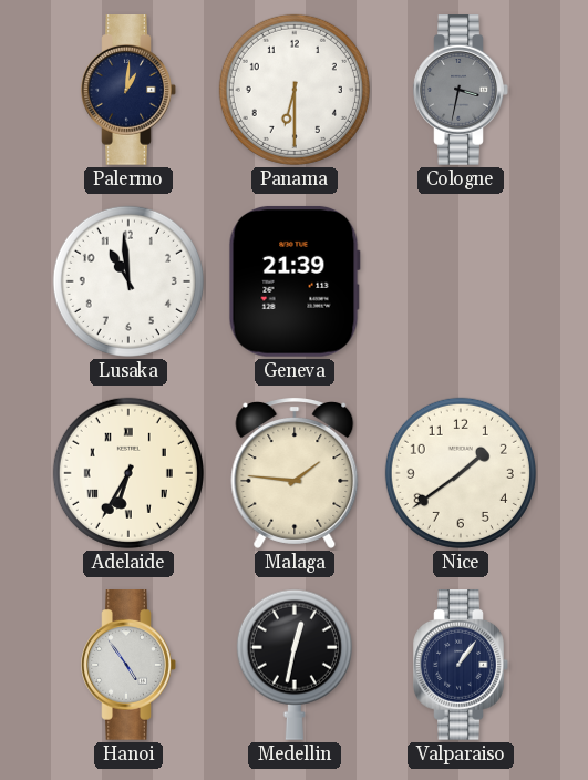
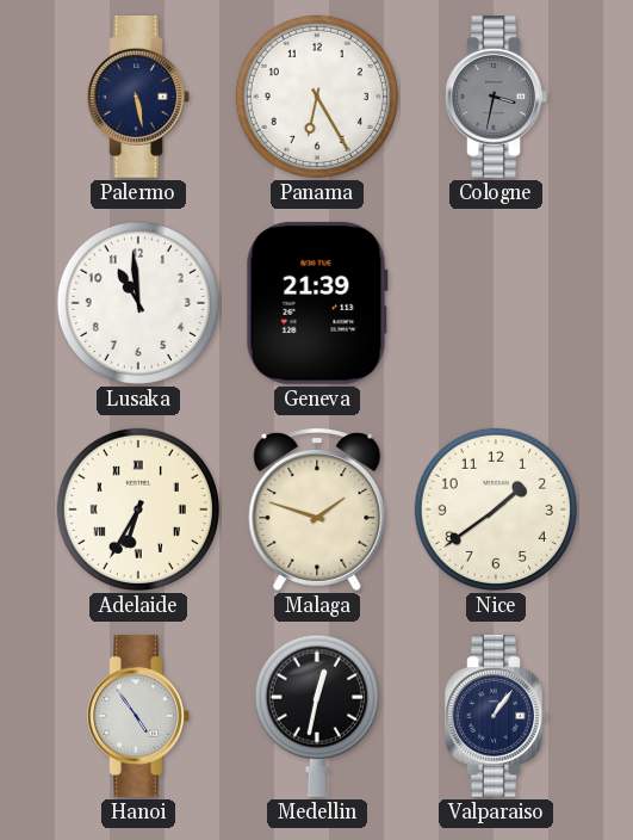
Palermo: 1:01 -> 5:28
Panama: 6:30 -> 6:25
Malaga: 1:46 -> 1:48
